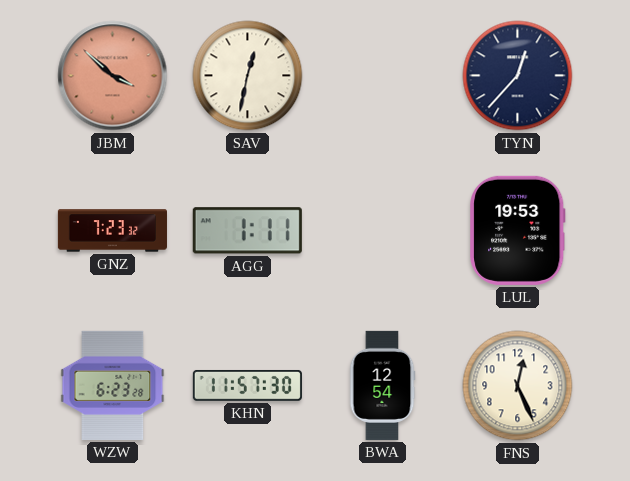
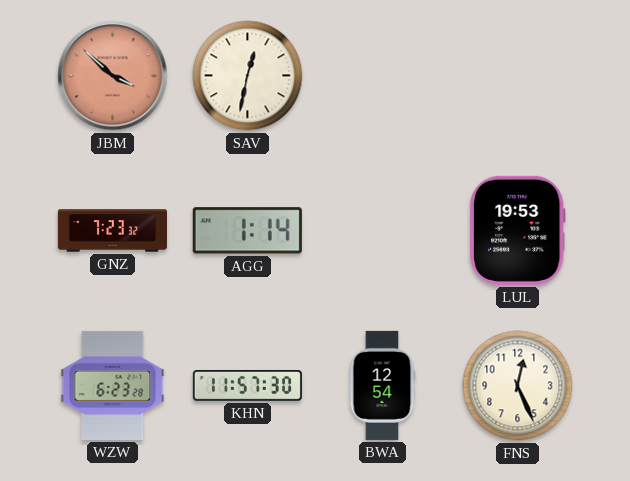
TYN: 12:37 -> none
AGG: 1:11 -> 1:14
